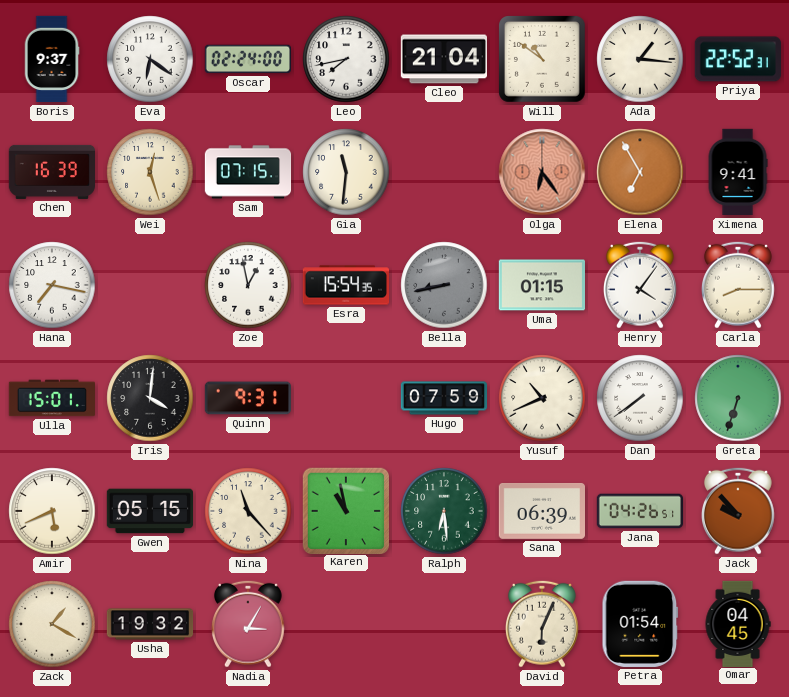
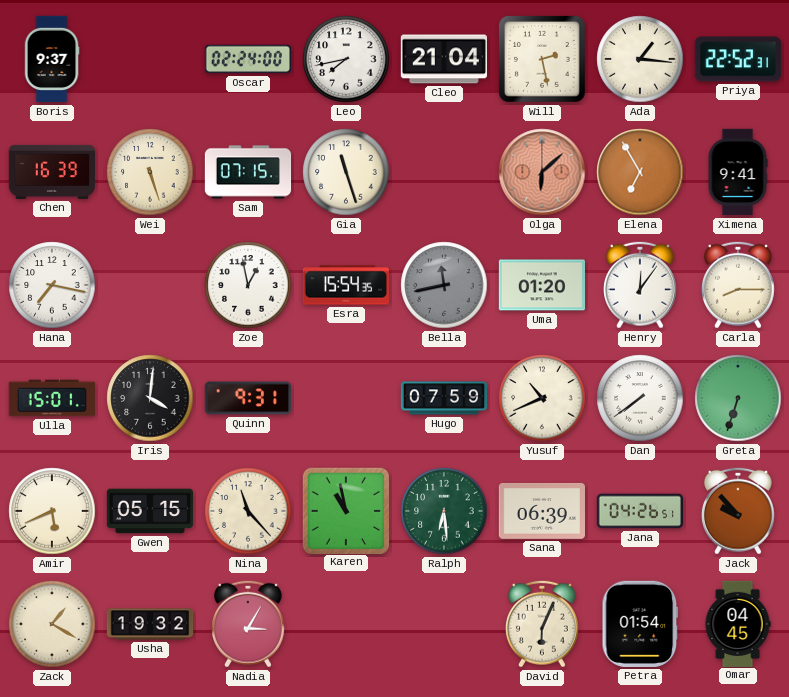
Eva: 6:21 -> none
Will: 10:51 -> 2:28
Wei: 12:27 -> 5:27
Gia: 11:31 -> 11:27
Olga: 6:24 -> 6:08
Bella: 8:43 -> 11:43
Uma: 01:15 -> 01:20
Henry: 4:06 -> 12:06
